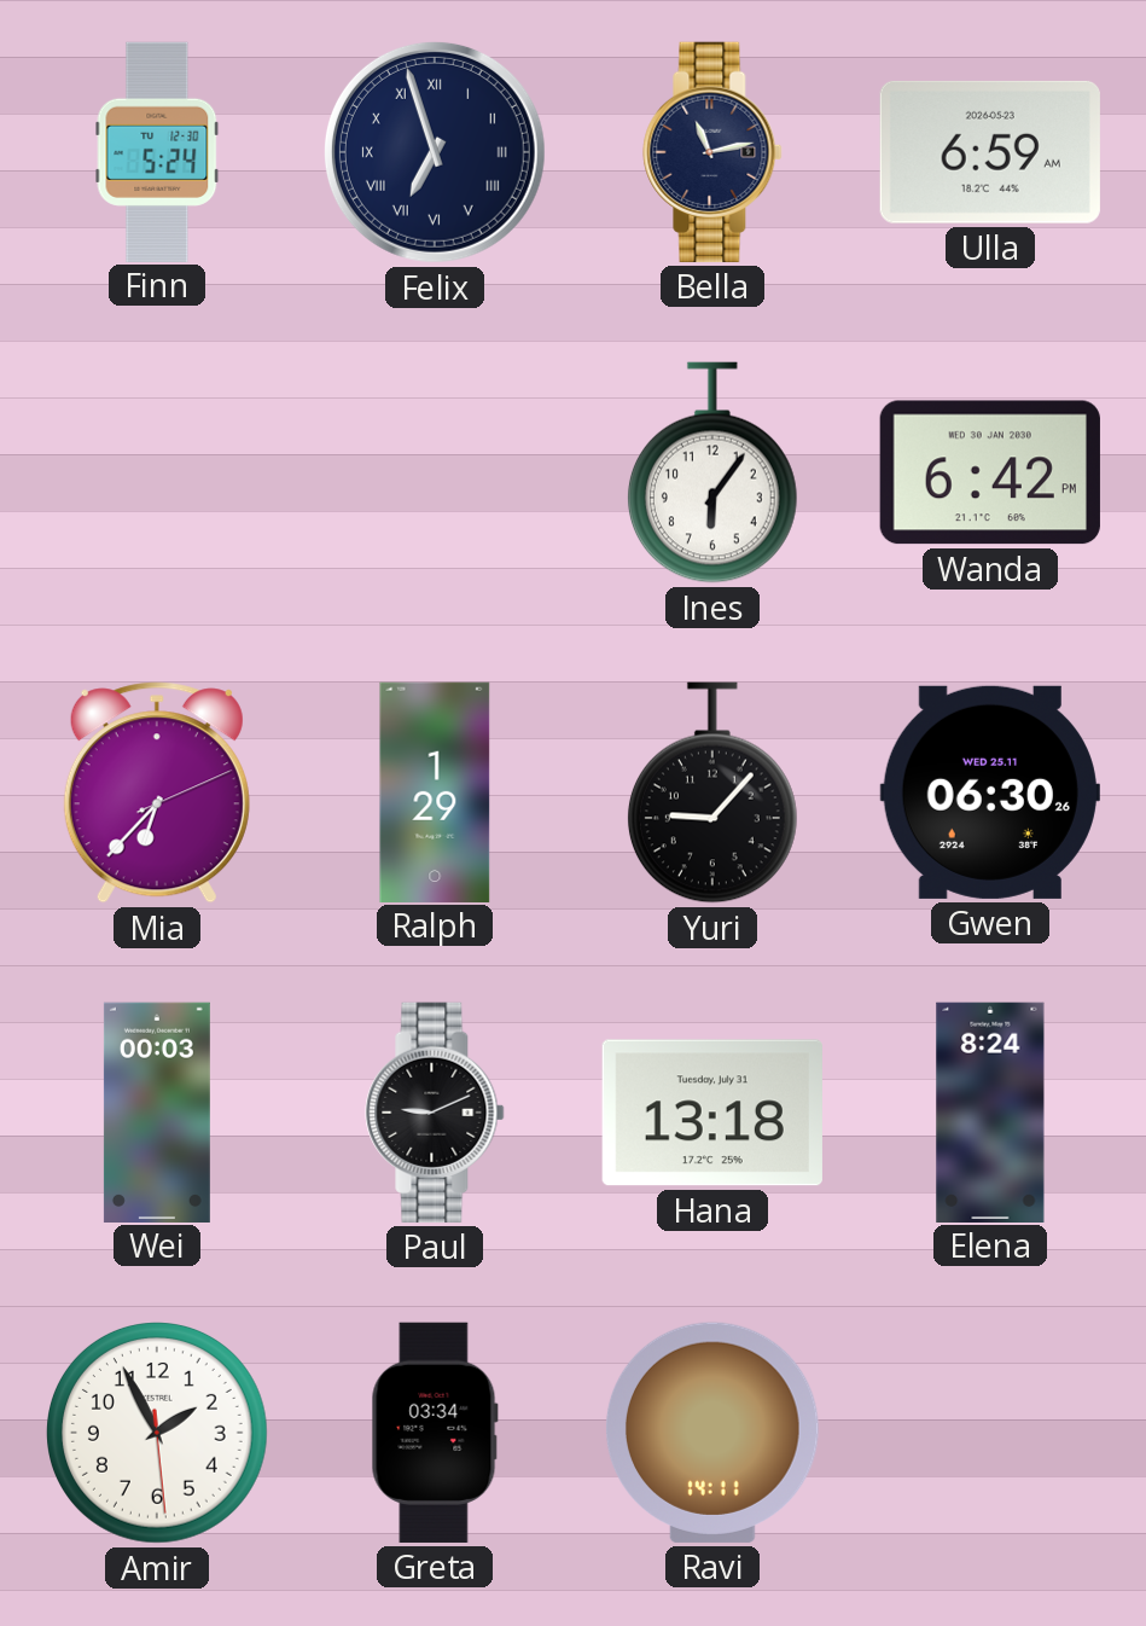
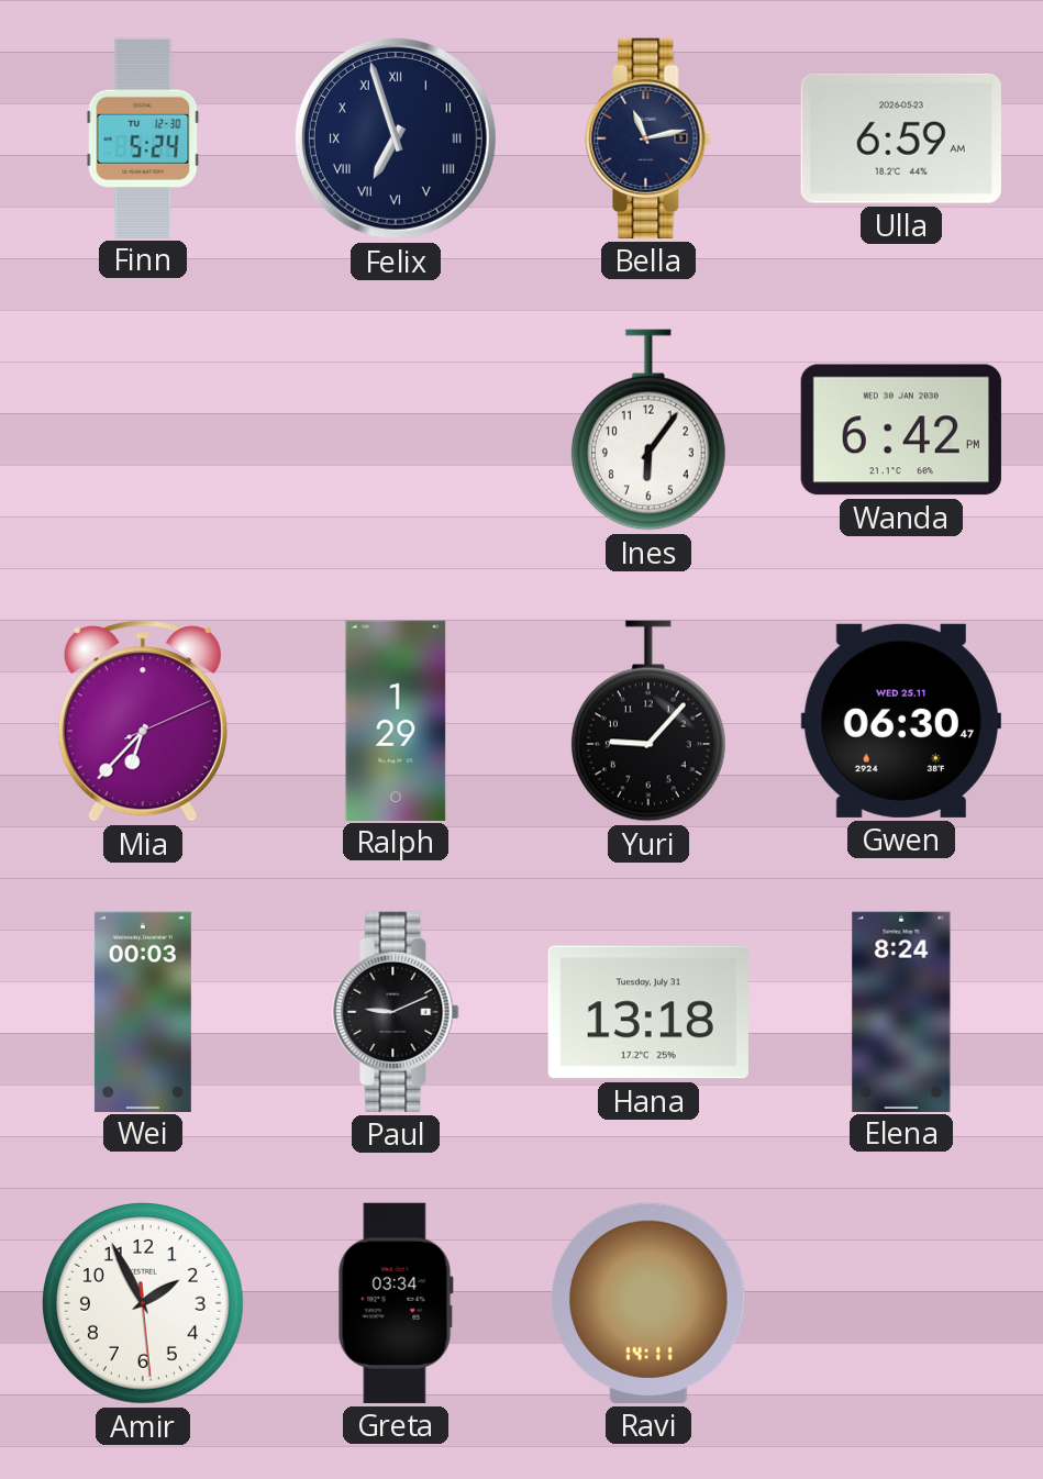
Gwen: 06:30:26 -> 06:30:47
